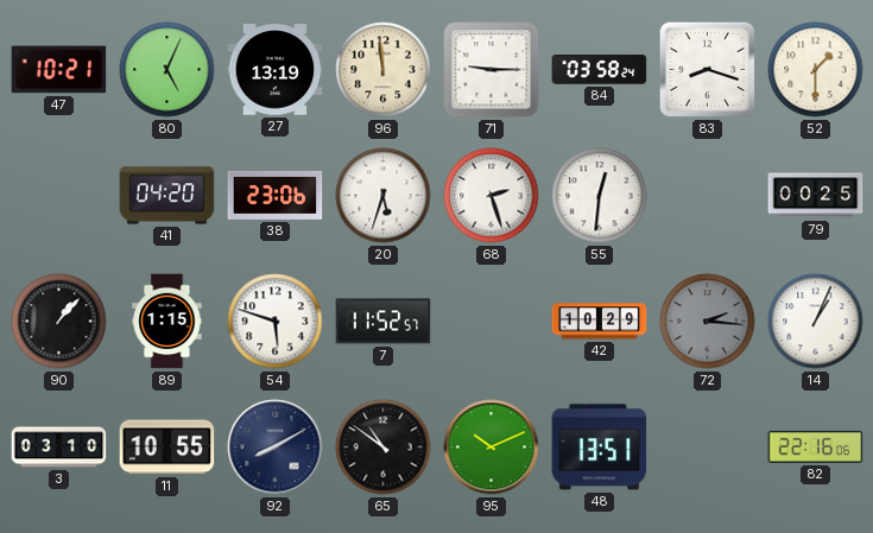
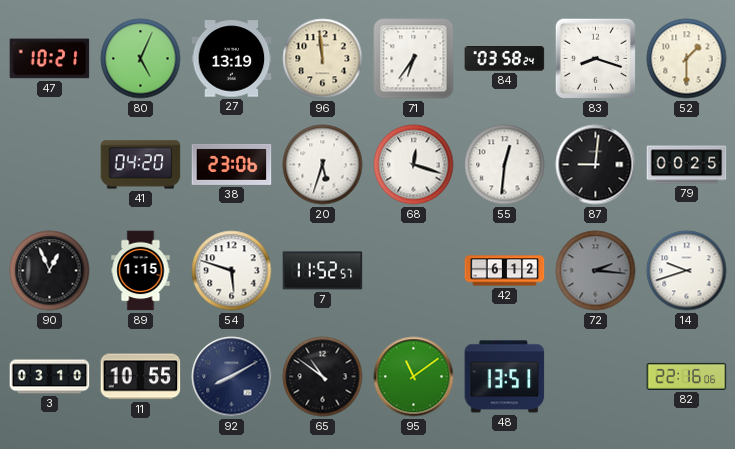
71: 9:15 -> 6:36
68: 2:27 -> 12:18
87: none -> 9:01
90: 1:07 -> 12:56
42: 10:29 -> 6:12
14: 1:04 -> 9:42
95: 10:11 -> 11:09
